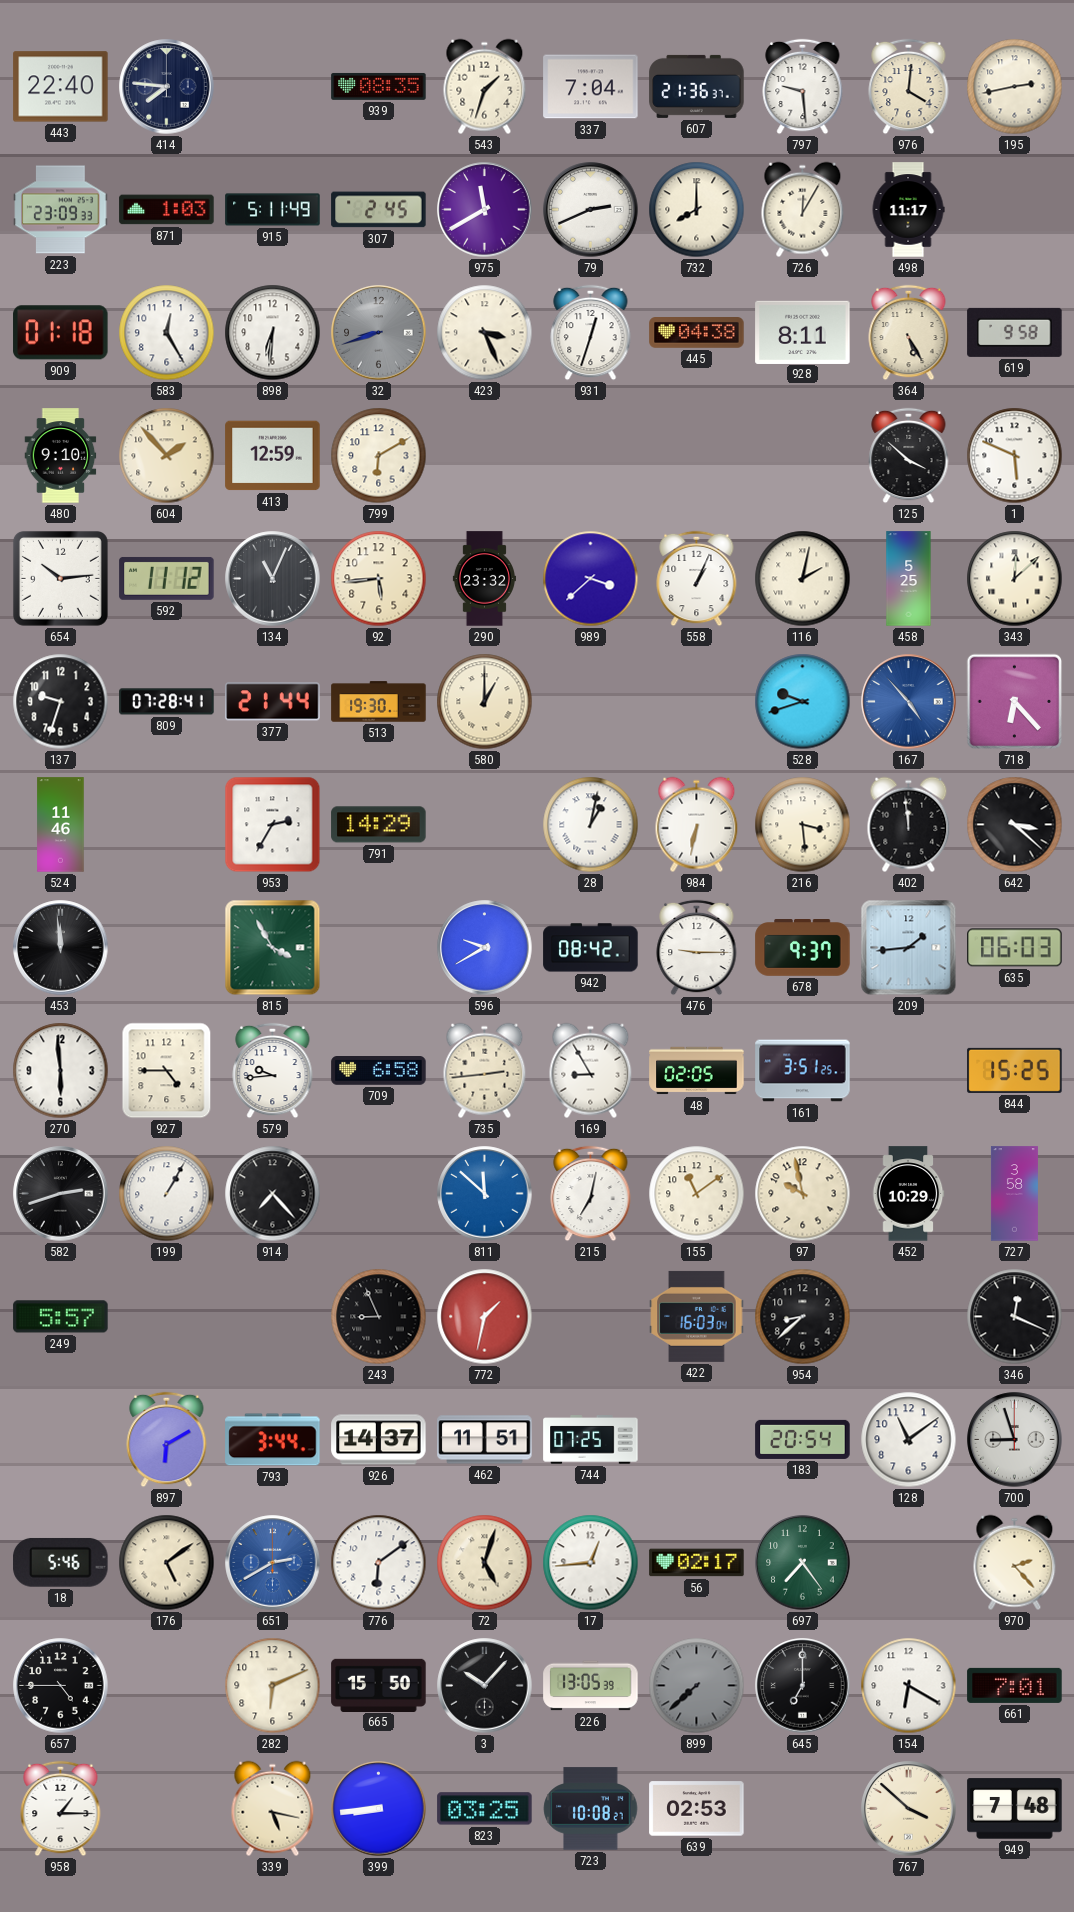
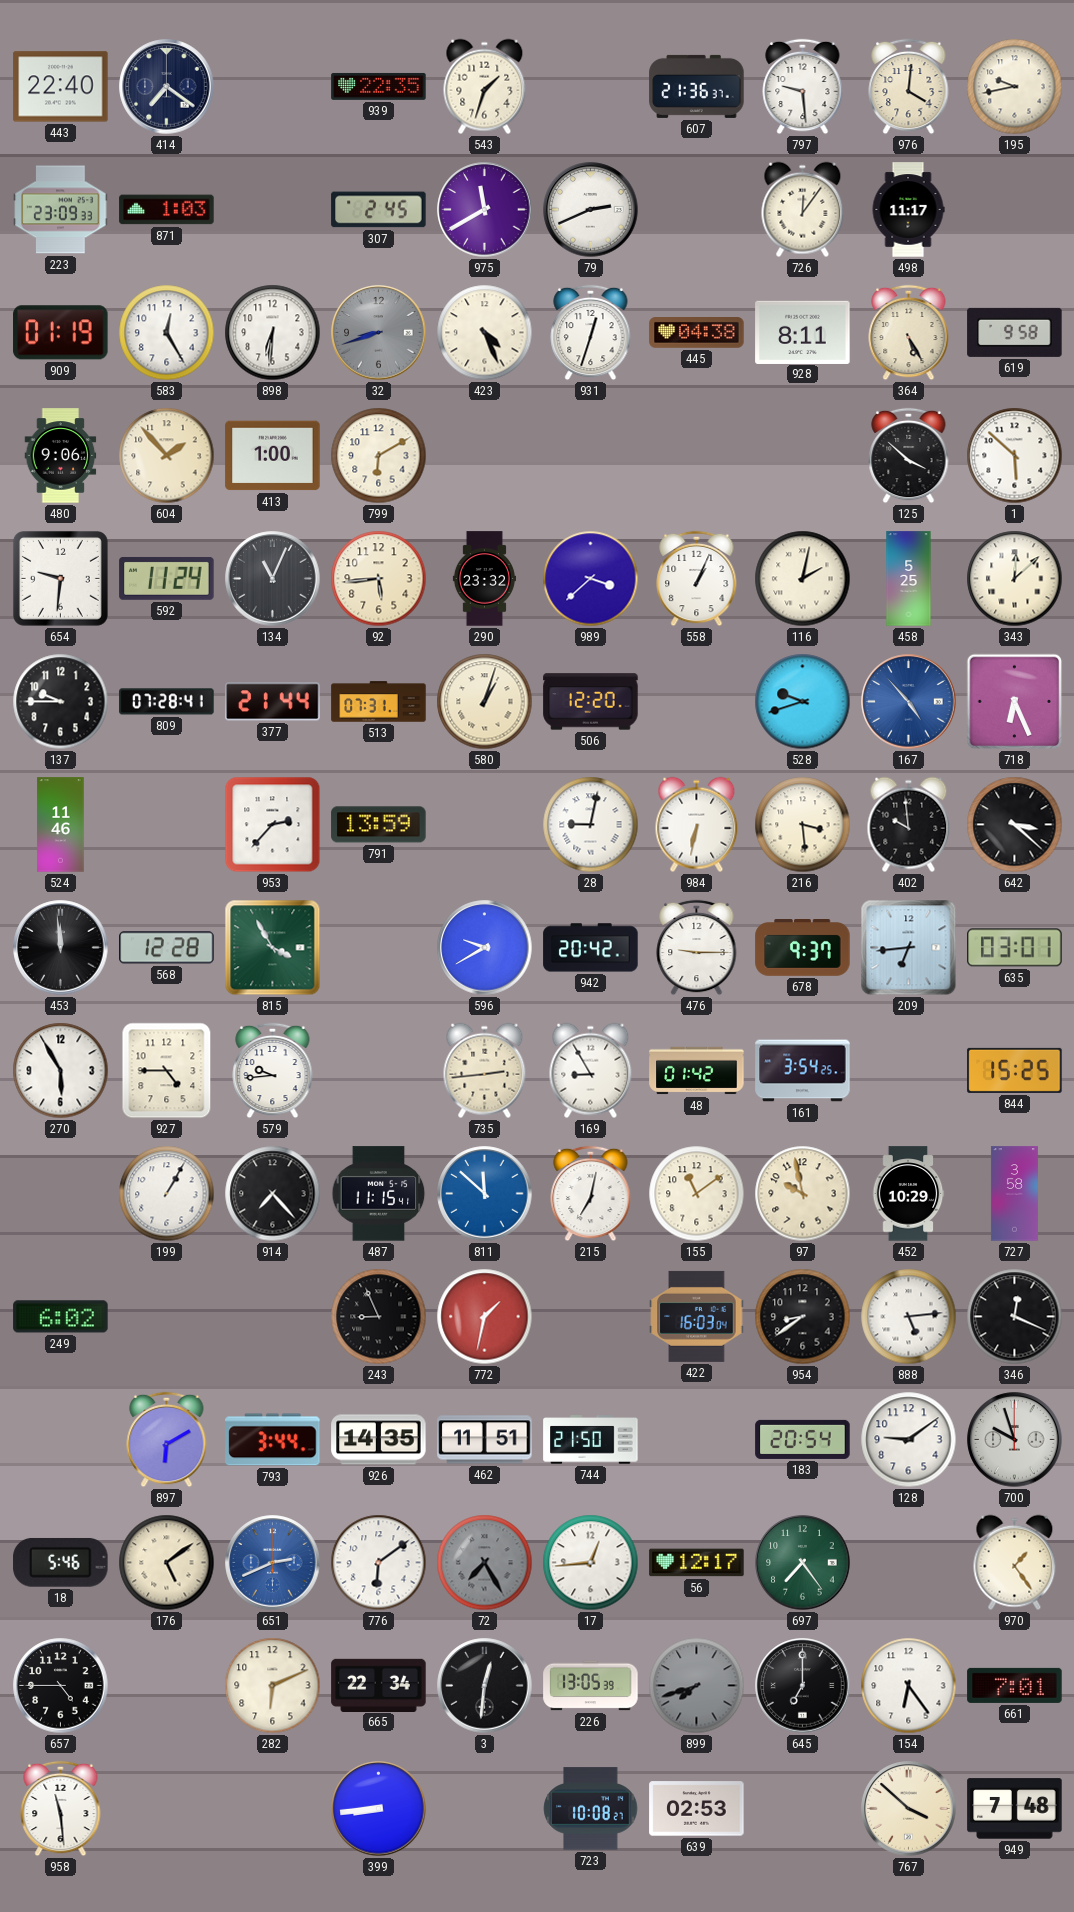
414: 7:46 -> 7:21
939: 08:35 -> 22:35
337: 7:04 -> none
195: 2:43 -> 9:43
915: 5:11 -> none
732: 8:00 -> none
726: 12:05 -> 12:06
909: 01:18 -> 01:19
423: 3:26 -> 4:26
480: 9:10 -> 9:06
413: 12:59 -> 1:00
1: 5:49 -> 5:52
654: 10:14 -> 9:31
592: 11:12 -> 11:24
137: 9:33 -> 9:45
513: 19:30 -> 07:31
580: 1:00 -> 1:03
506: none -> 12:20
718: 6:23 -> 6:26
953: 2:35 -> 2:37
791: 14:29 -> 13:59
28: 1:02 -> 9:02
402: 11:59 -> 9:59
568: none -> 12:28
942: 08:42 -> 20:42
209: 1:44 -> 6:44
635: 06:03 -> 03:01
270: 5:59 -> 5:55
709: 6:58 -> none
48: 02:05 -> 01:42
161: 3:51 -> 3:54
582: 2:42 -> none
487: none -> 11:15
249: 5:57 -> 6:02
954: 8:38 -> 8:39
888: none -> 5:14
926: 14:37 -> 14:35
744: 07:25 -> 21:50
128: 11:09 -> 9:09
700: 8:57 -> 9:57
651: 2:40 -> 2:41
72: 5:03 -> 7:25
72 dial: cream -> grey
56: 02:17 -> 12:17
970: 2:23 -> 1:24
665: 15:50 -> 22:34
3: 10:07 -> 12:31
899: 7:38 -> 7:42
154: 6:20 -> 6:24
958: 1:15 -> 11:29
339: 5:17 -> none
823: 03:25 -> none
